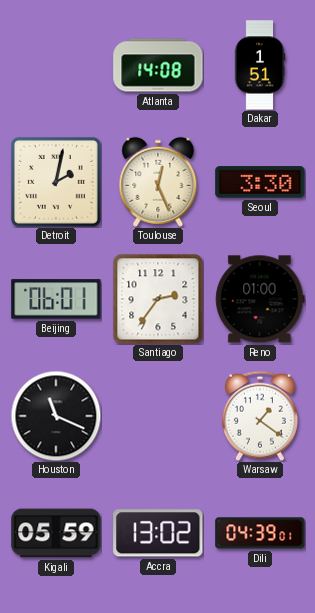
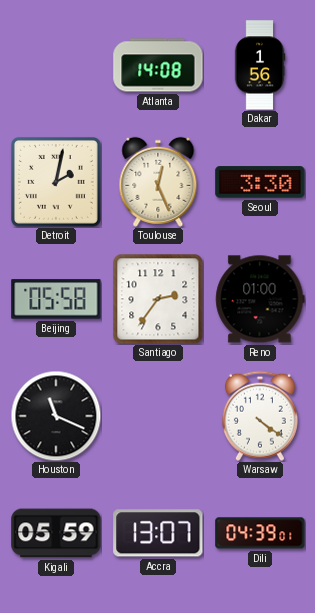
Dakar: 1:51 -> 1:56
Beijing: 06:01 -> 05:58
Warsaw: 1:21 -> 4:21
Accra: 13:02 -> 13:07
